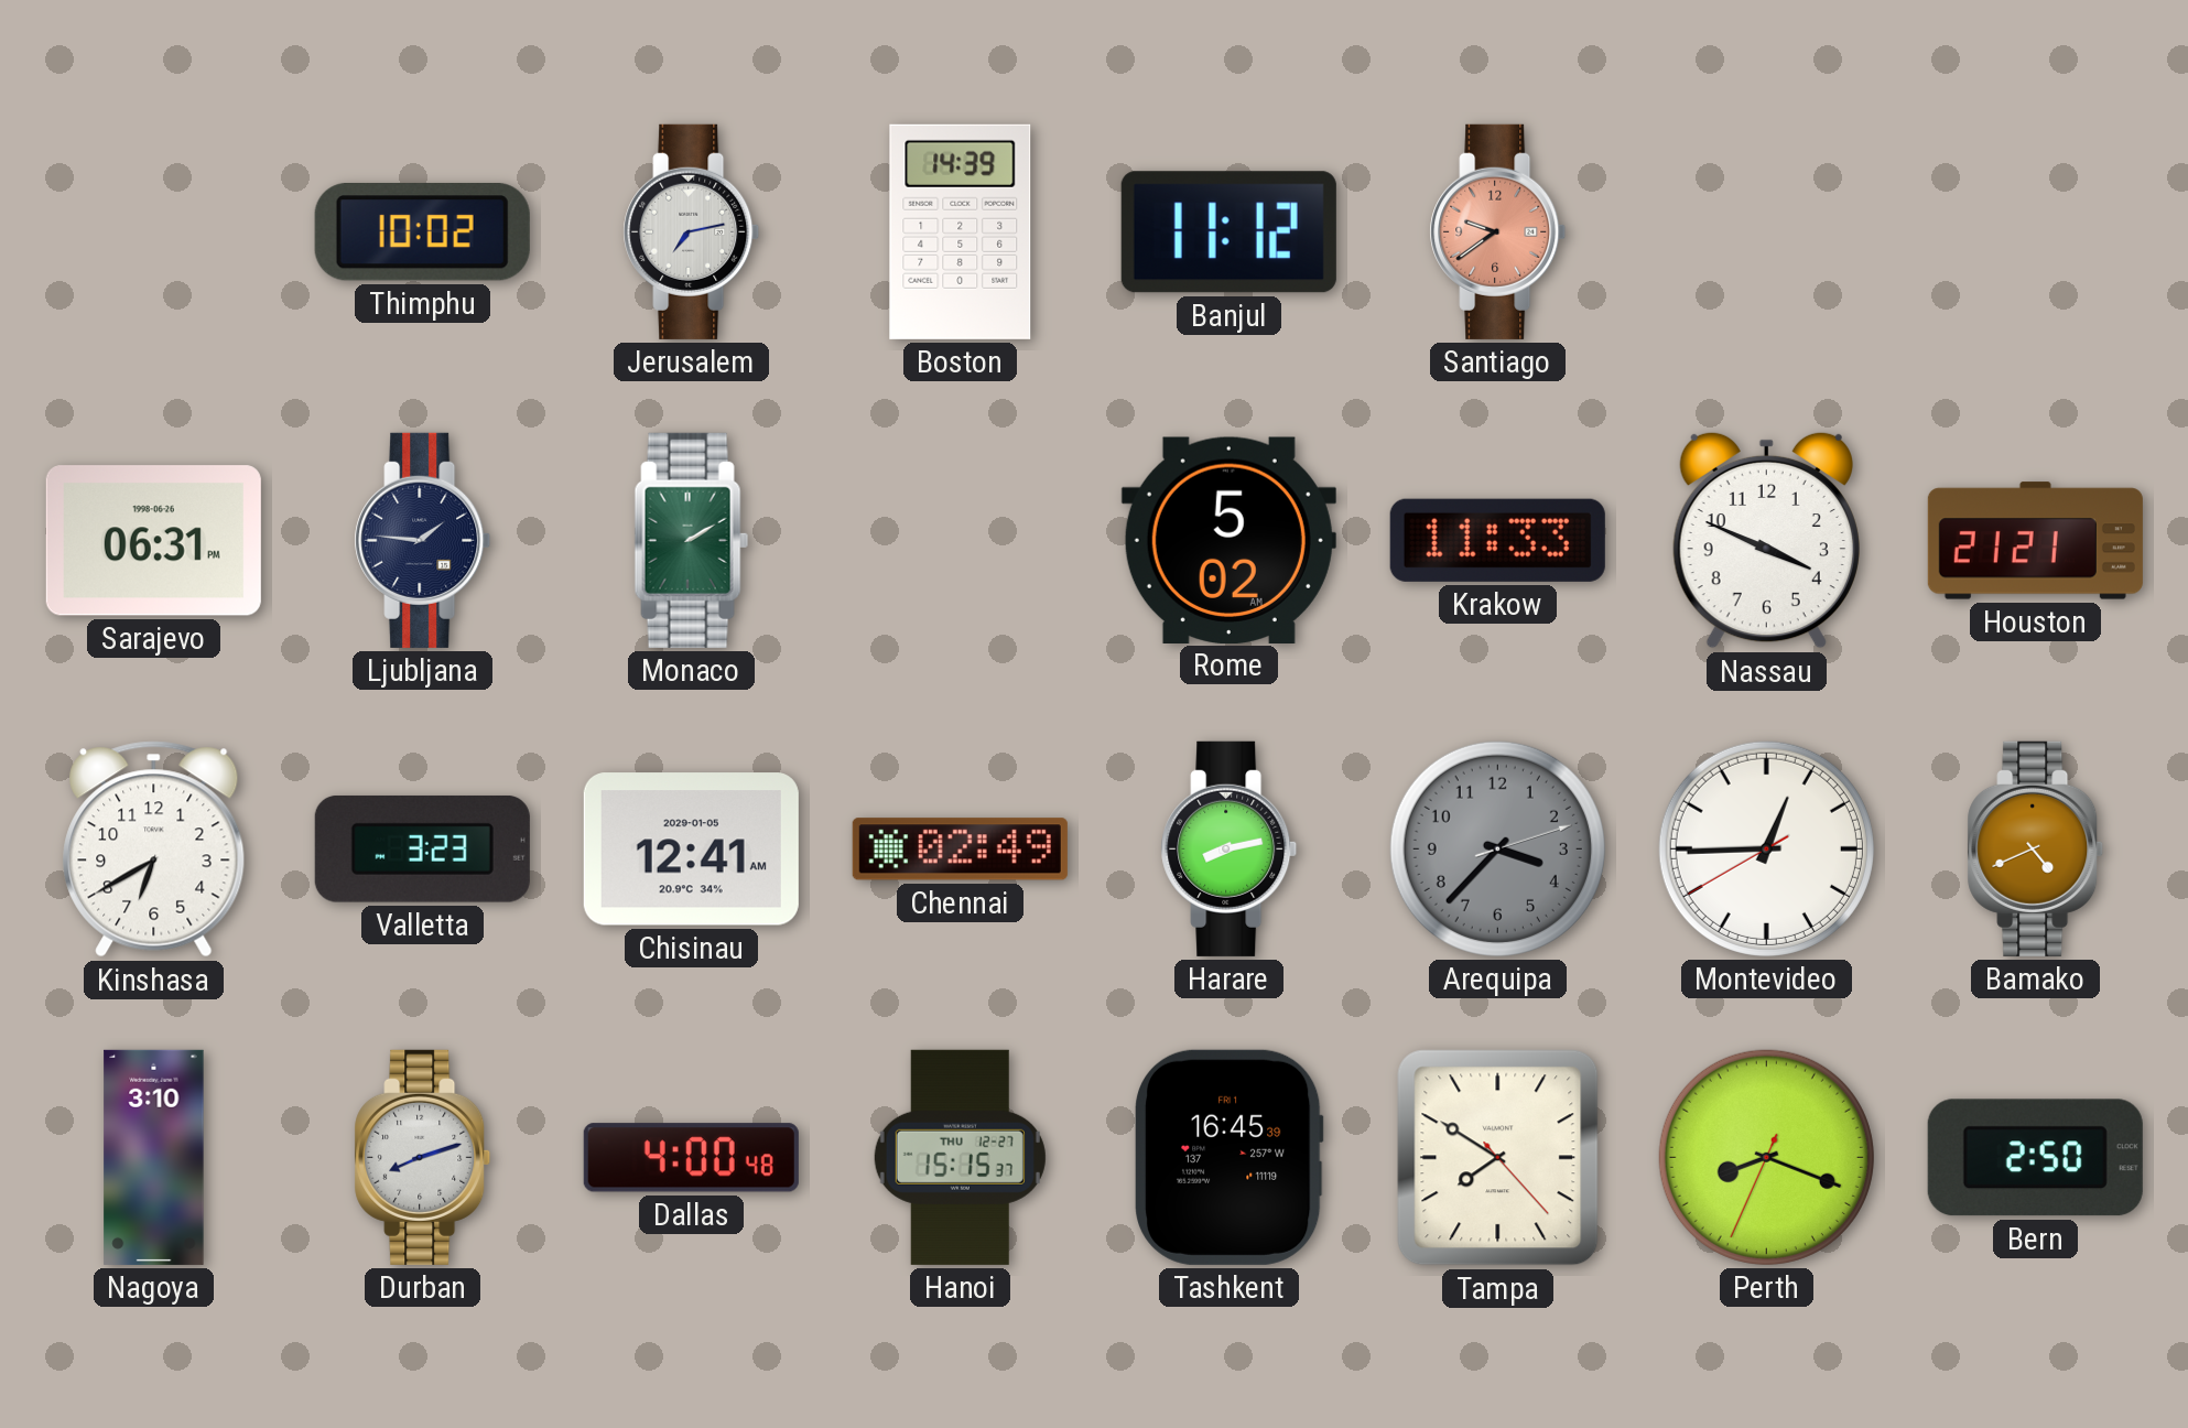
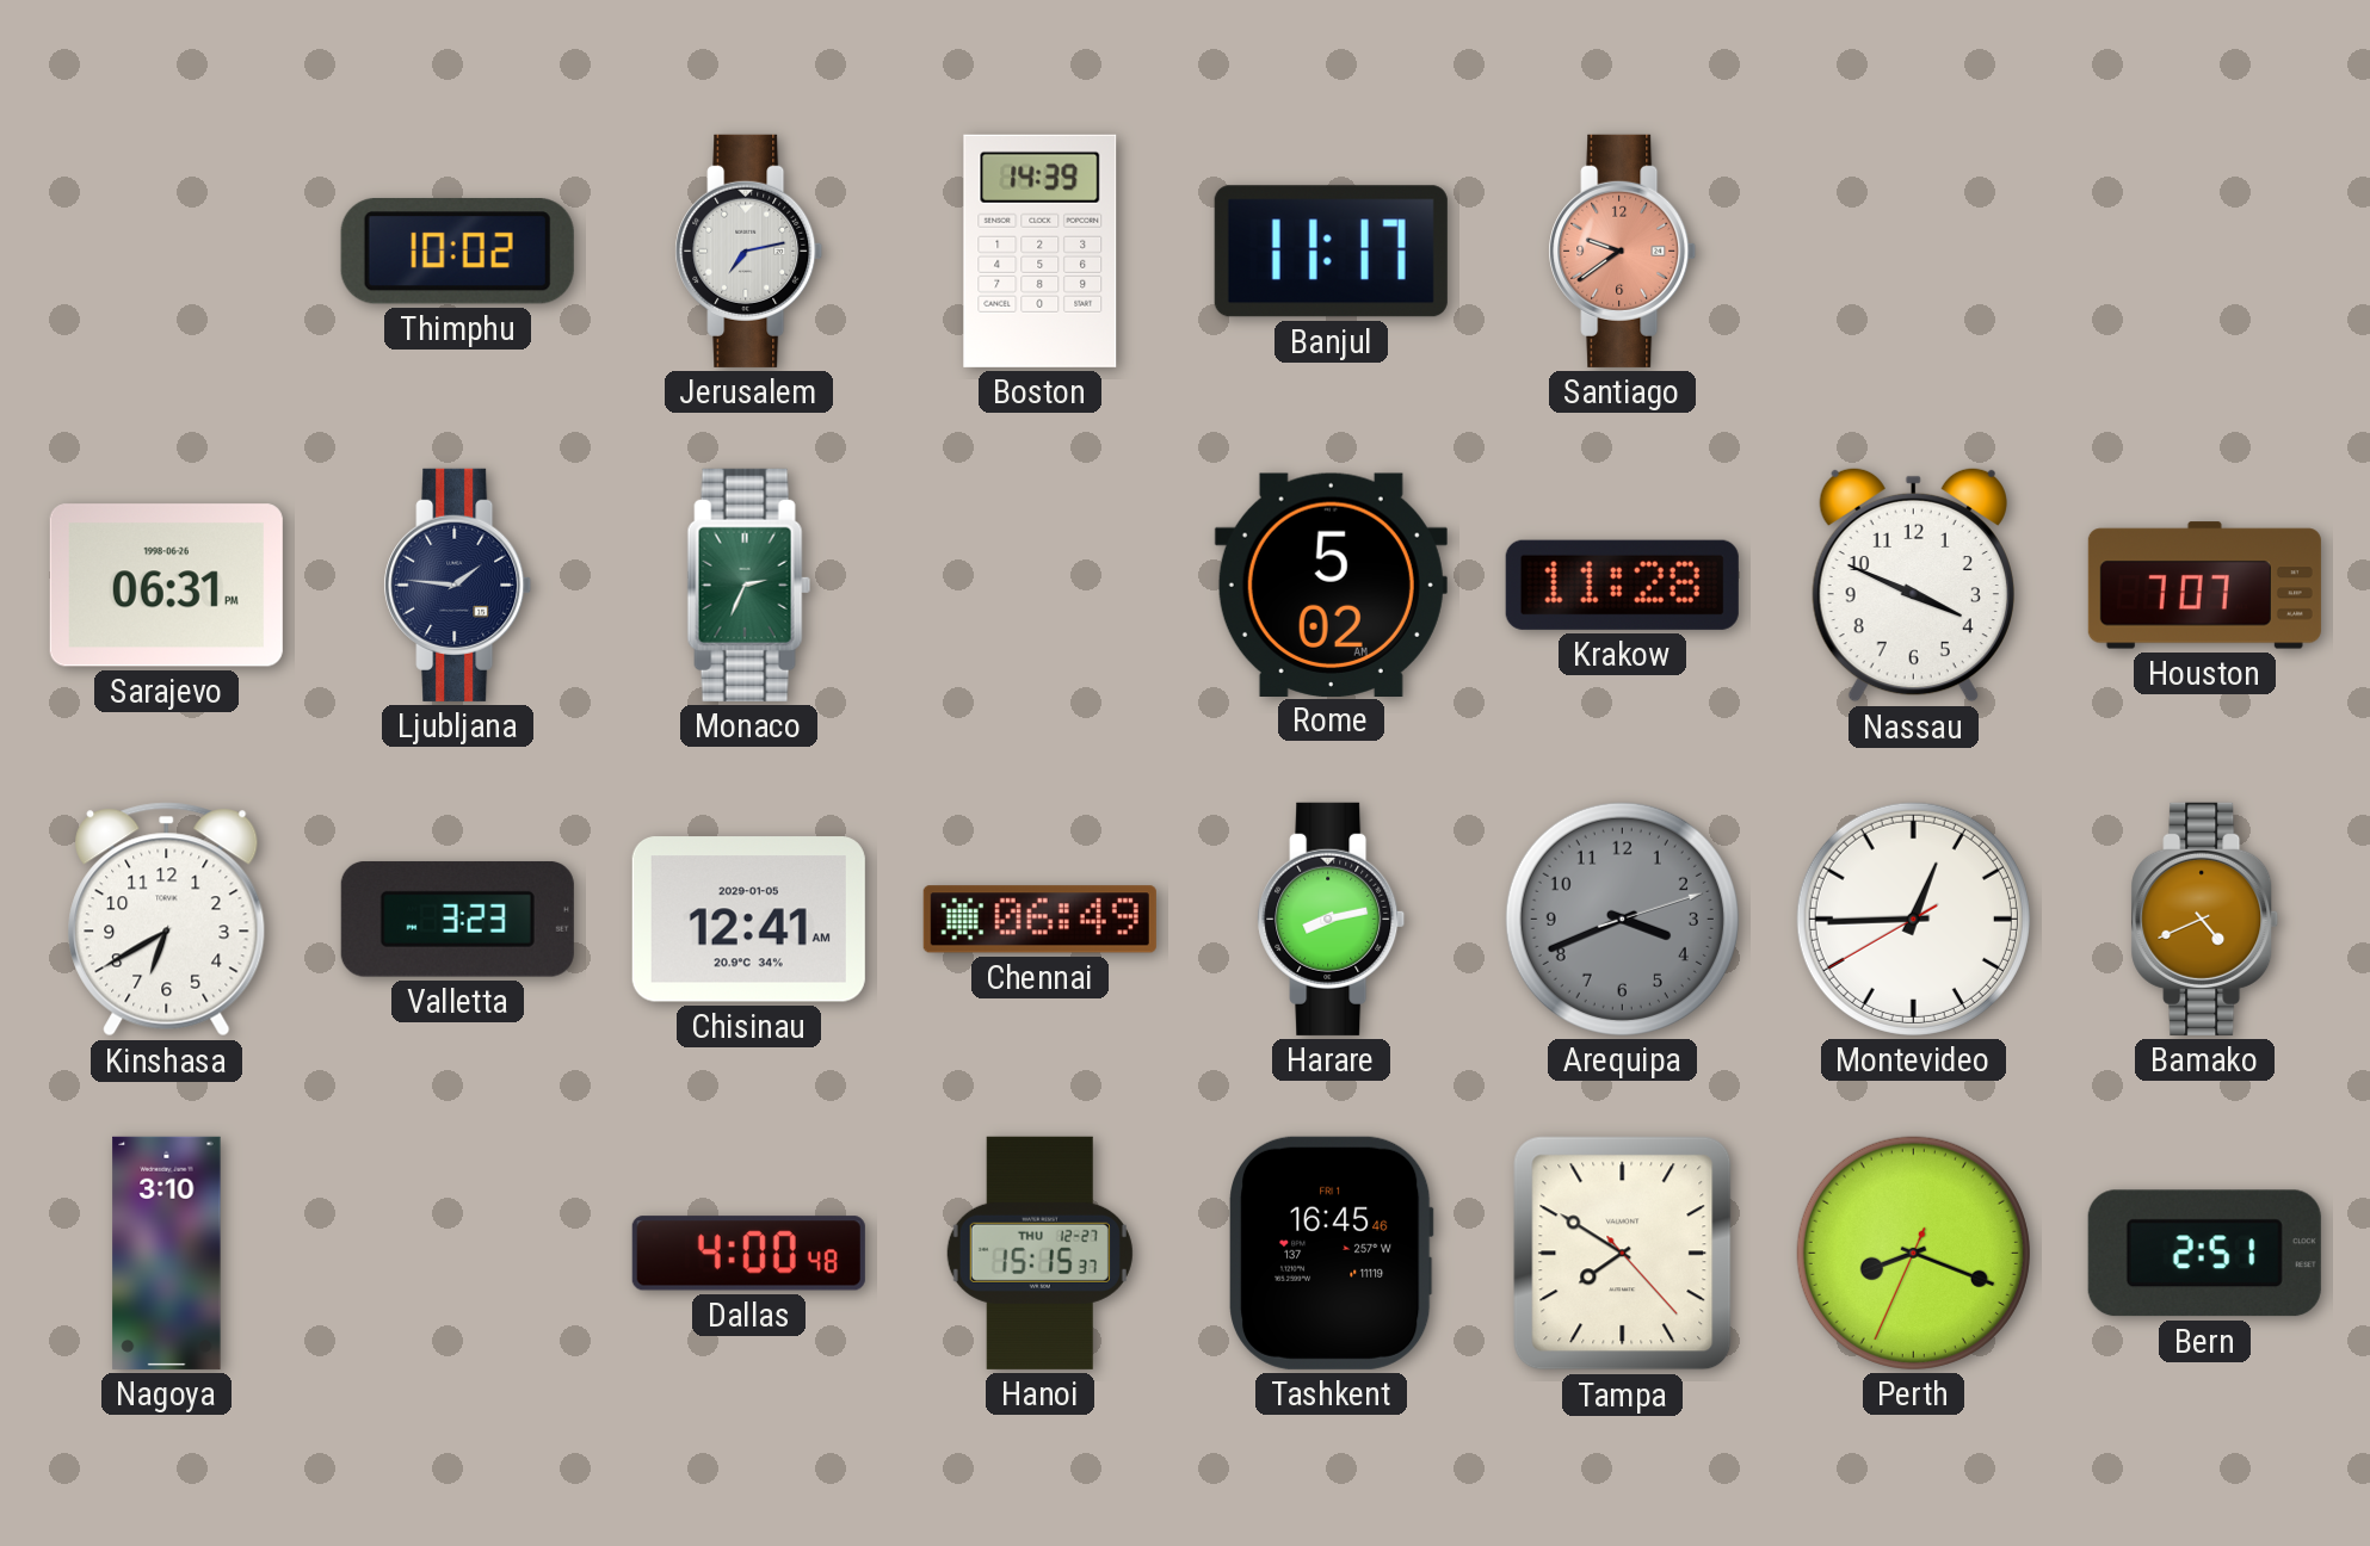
Banjul: 11:12 -> 11:17
Monaco: 2:10 -> 2:34
Krakow: 11:33 -> 11:28
Houston: 21:21 -> 7:07
Chennai: 02:49 -> 06:49
Arequipa: 3:37 -> 3:41
Durban: 8:12 -> none
Tashkent: 16:45:39 -> 16:45:46
Bern: 2:50 -> 2:51
